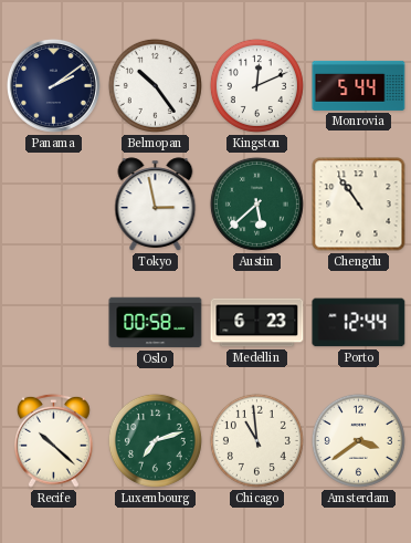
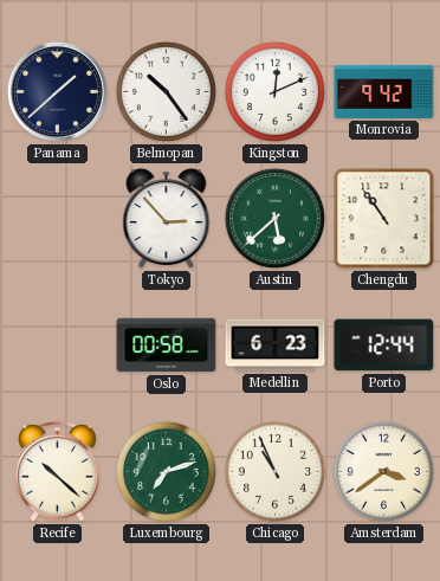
Panama: 2:09 -> 1:38
Monrovia: 5:44 -> 9:42
Tokyo: 2:58 -> 2:53
Chicago: 10:59 -> 10:56
